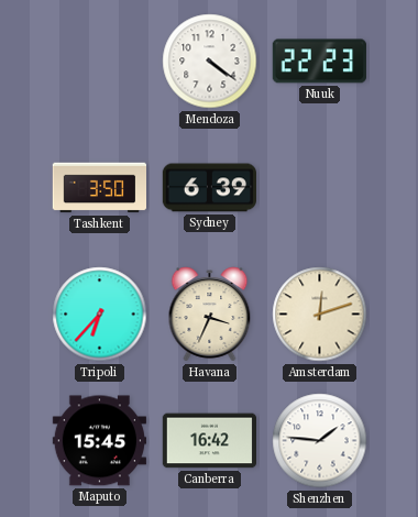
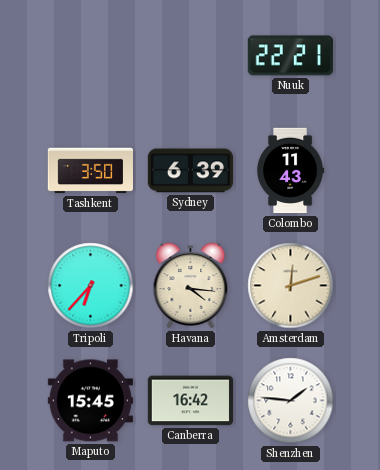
Mendoza: 4:21 -> none
Nuuk: 22:23 -> 22:21
Colombo: none -> 11:43
Havana: 3:34 -> 4:16
